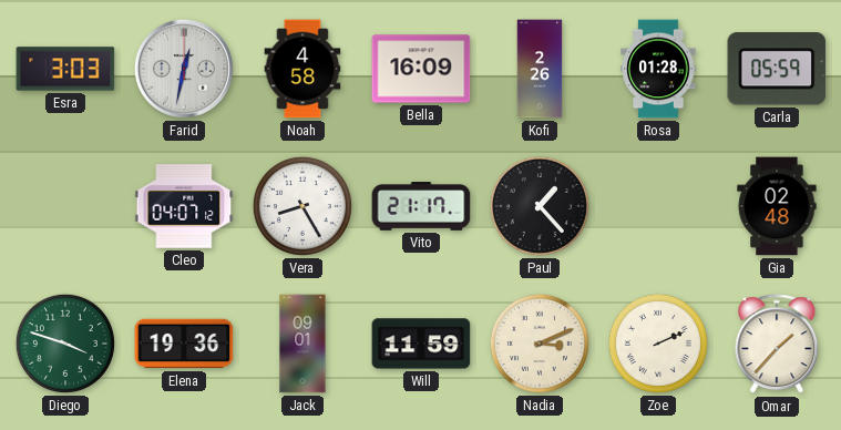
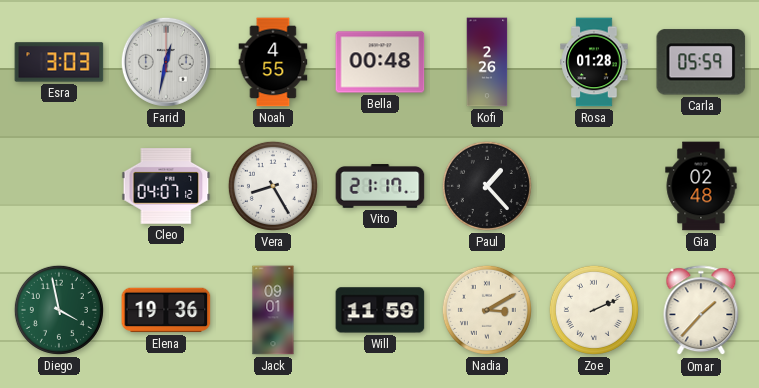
Noah: 4:58 -> 4:55
Bella: 16:09 -> 00:48
Diego: 3:48 -> 3:58
Nadia: 3:11 -> 3:10
